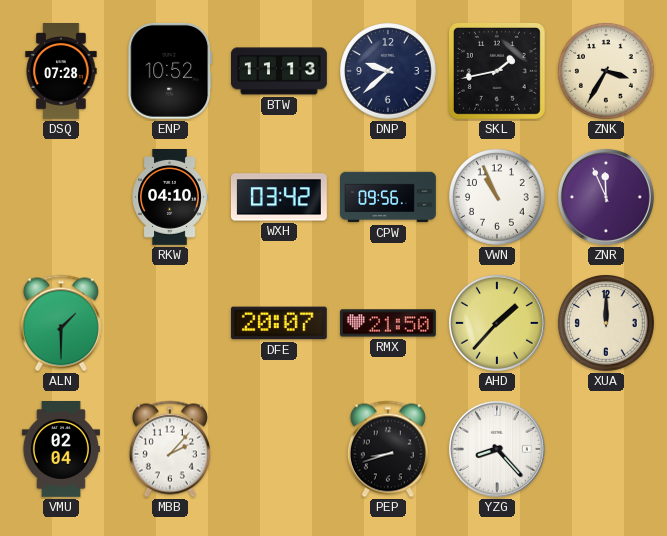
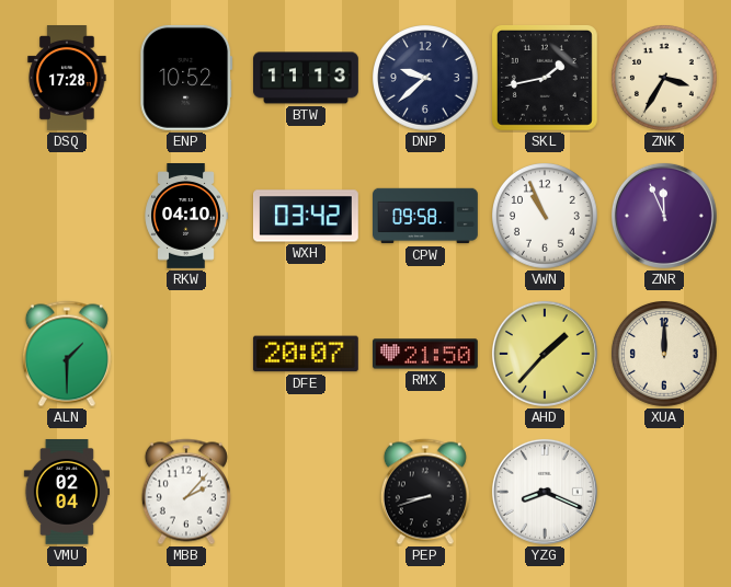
DSQ: 07:28 -> 17:28
CPW: 09:56 -> 09:58
YZG: 8:23 -> 8:19
